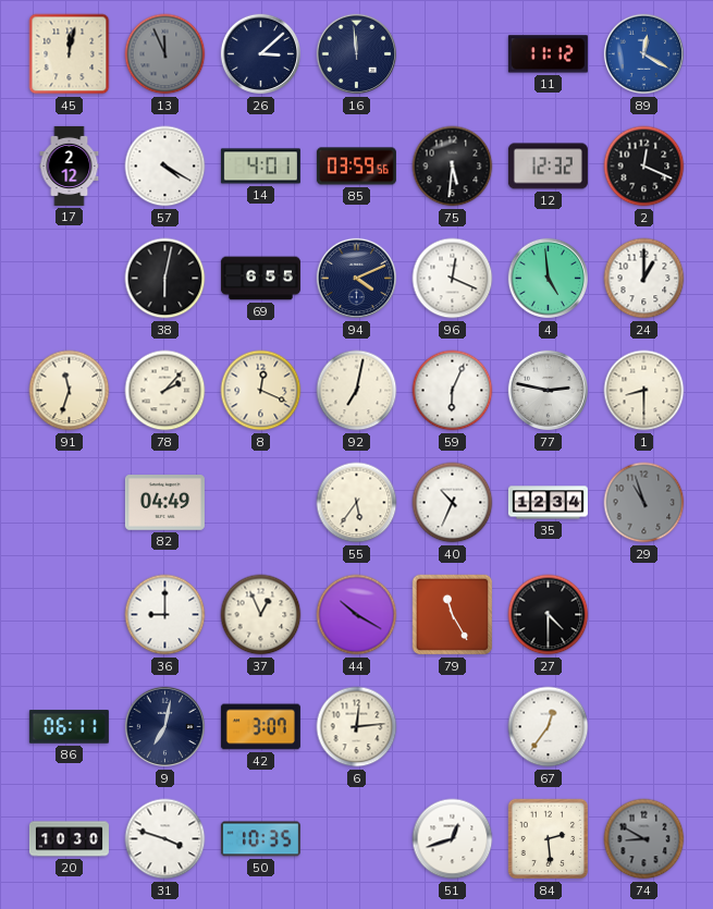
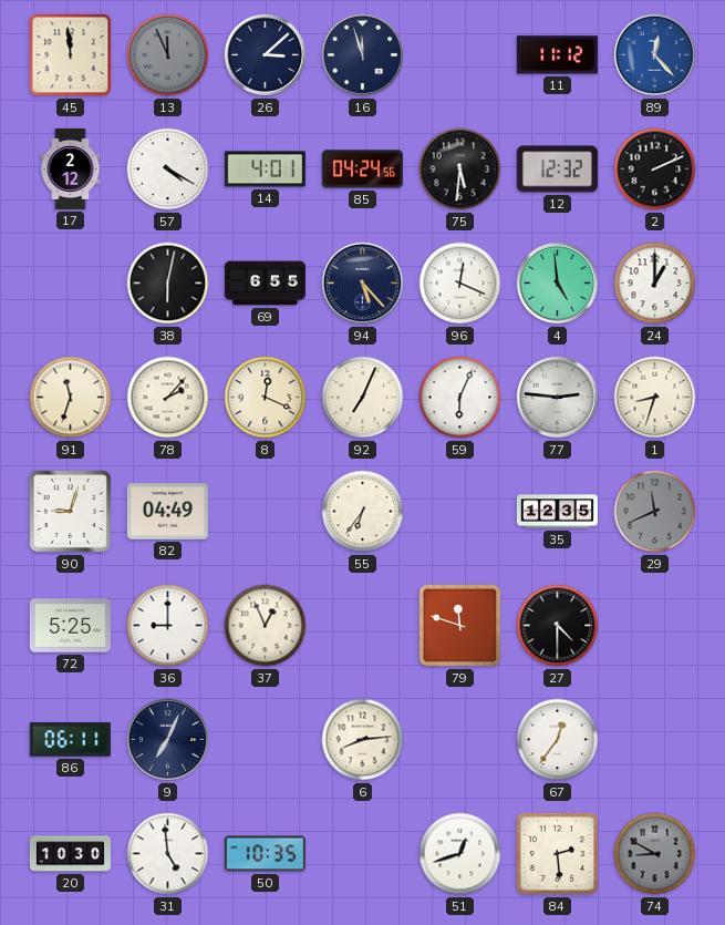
45: 12:02 -> 11:59
16: 11:59 -> 11:57
89: 12:20 -> 12:23
85: 03:59 -> 04:24
2: 12:19 -> 2:11
94: 4:11 -> 5:23
92: 7:02 -> 7:04
77: 2:47 -> 2:46
1: 8:30 -> 8:33
90: none -> 9:03
55: 5:36 -> 6:36
40: 10:34 -> none
35: 12:34 -> 12:35
29: 10:57 -> 11:41
72: none -> 5:25
44: 10:20 -> none
79: 11:25 -> 11:48
9: 7:02 -> 7:04
42: 3:07 -> none
6: 12:14 -> 8:14
31: 3:48 -> 4:59
